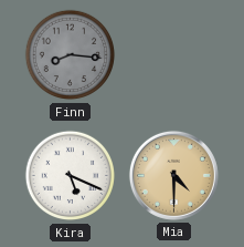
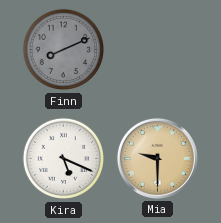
Finn: 8:16 -> 8:11
Mia: 4:30 -> 9:30
